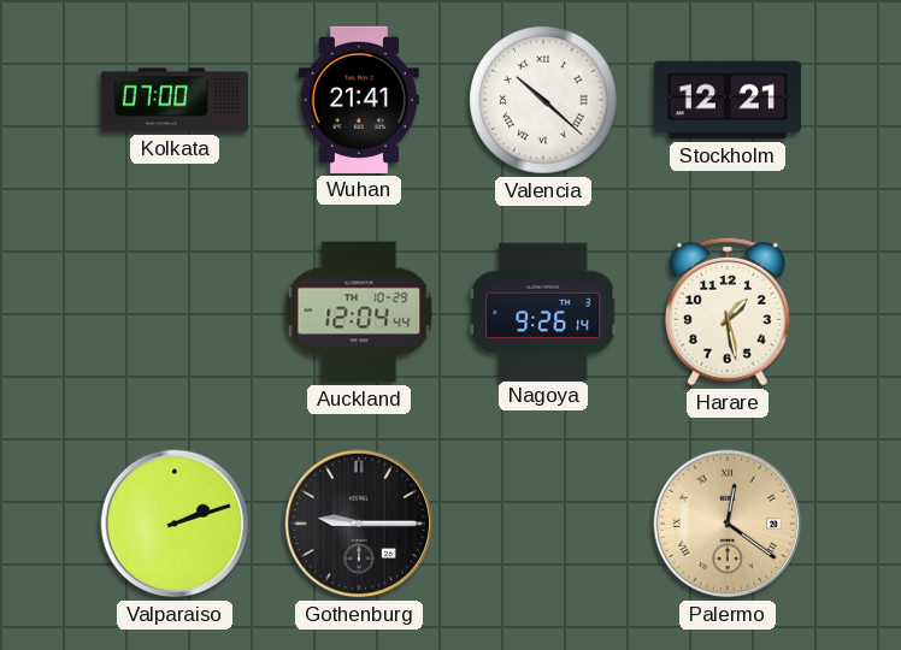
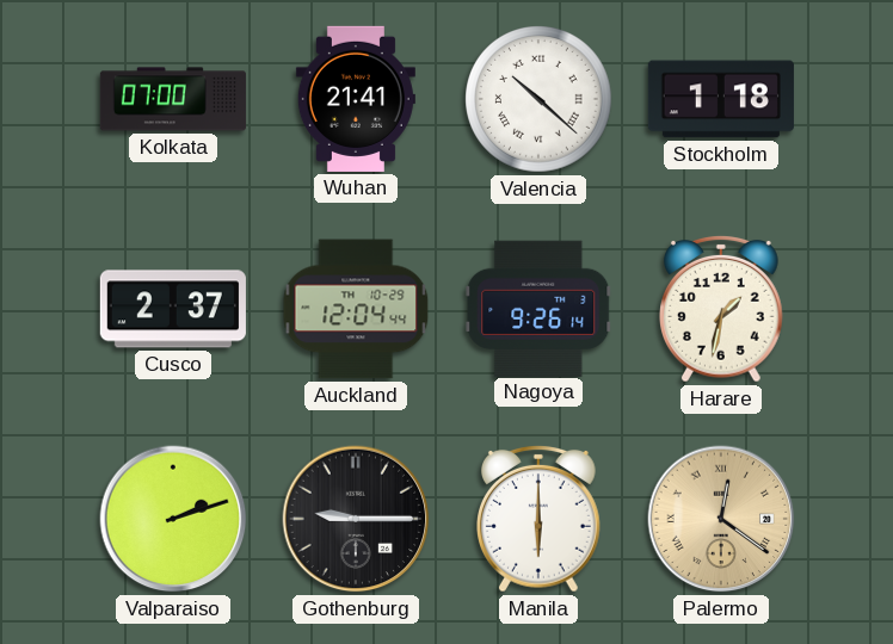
Stockholm: 12:21 -> 1:18
Cusco: none -> 2:37
Harare: 1:28 -> 1:32
Manila: none -> 6:00
